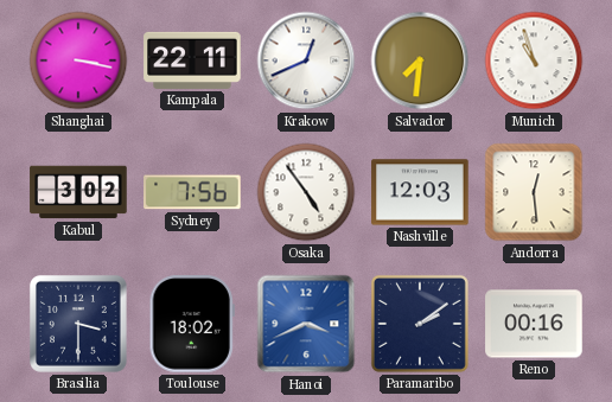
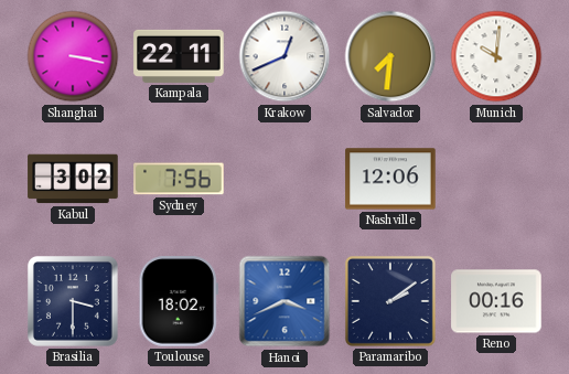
Munich: 10:57 -> 10:01
Osaka: 4:54 -> none
Nashville: 12:03 -> 12:06
Andorra: 12:29 -> none
